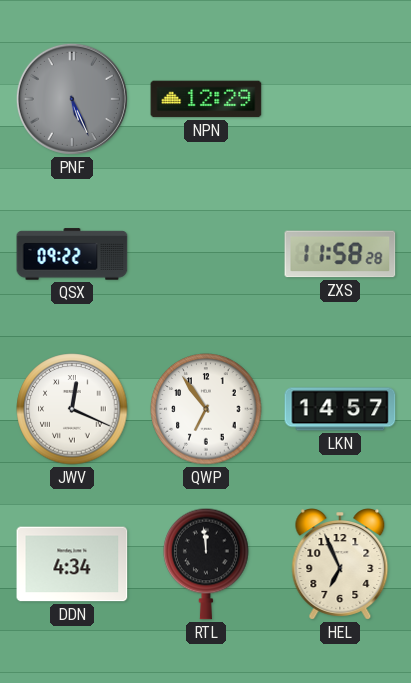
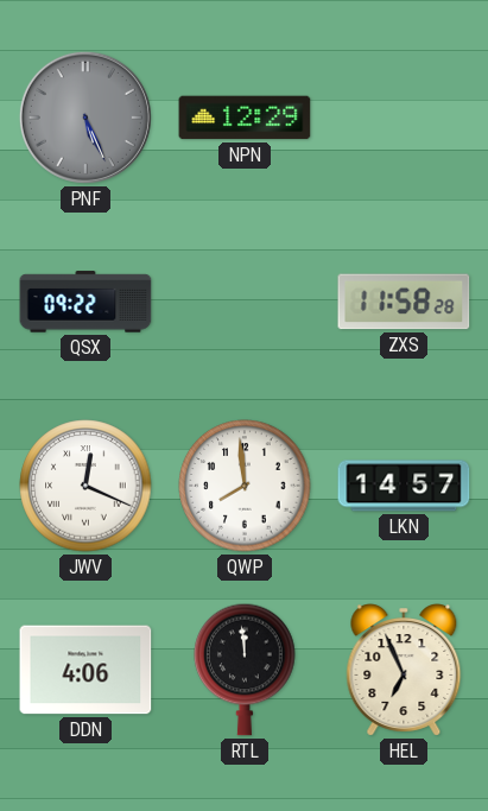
QWP: 6:54 -> 7:59
DDN: 4:34 -> 4:06
